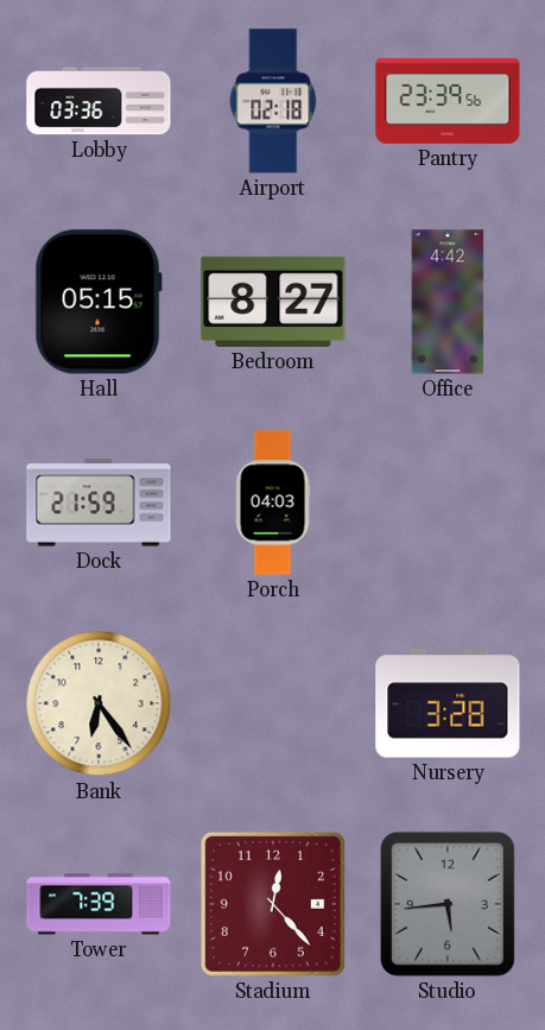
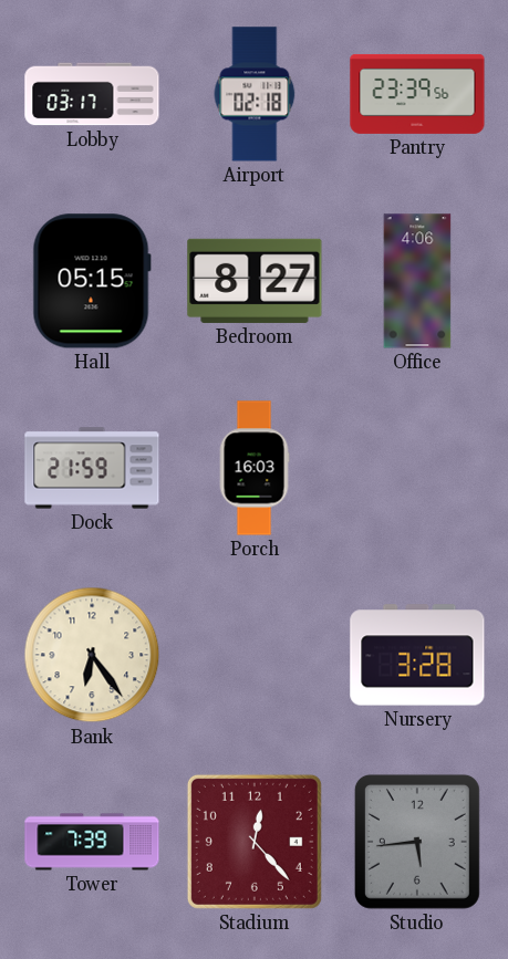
Lobby: 03:36 -> 03:17
Office: 4:42 -> 4:06
Porch: 04:03 -> 16:03
